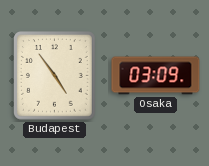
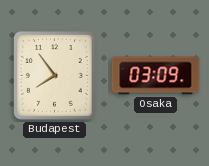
Budapest: 4:54 -> 7:54
